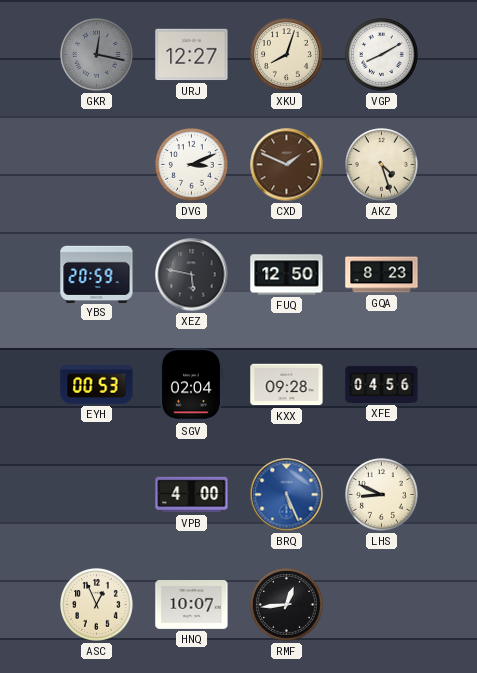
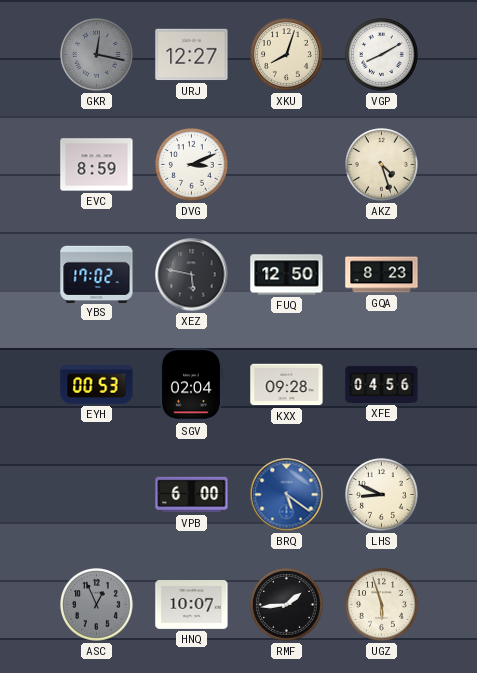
EVC: none -> 8:59
CXD: 1:49 -> none
YBS: 20:59 -> 17:02
VPB: 4:00 -> 6:00
BRQ: 5:26 -> 5:21
ASC dial: cream -> grey
RMF: 12:44 -> 1:44
UGZ: none -> 5:57
